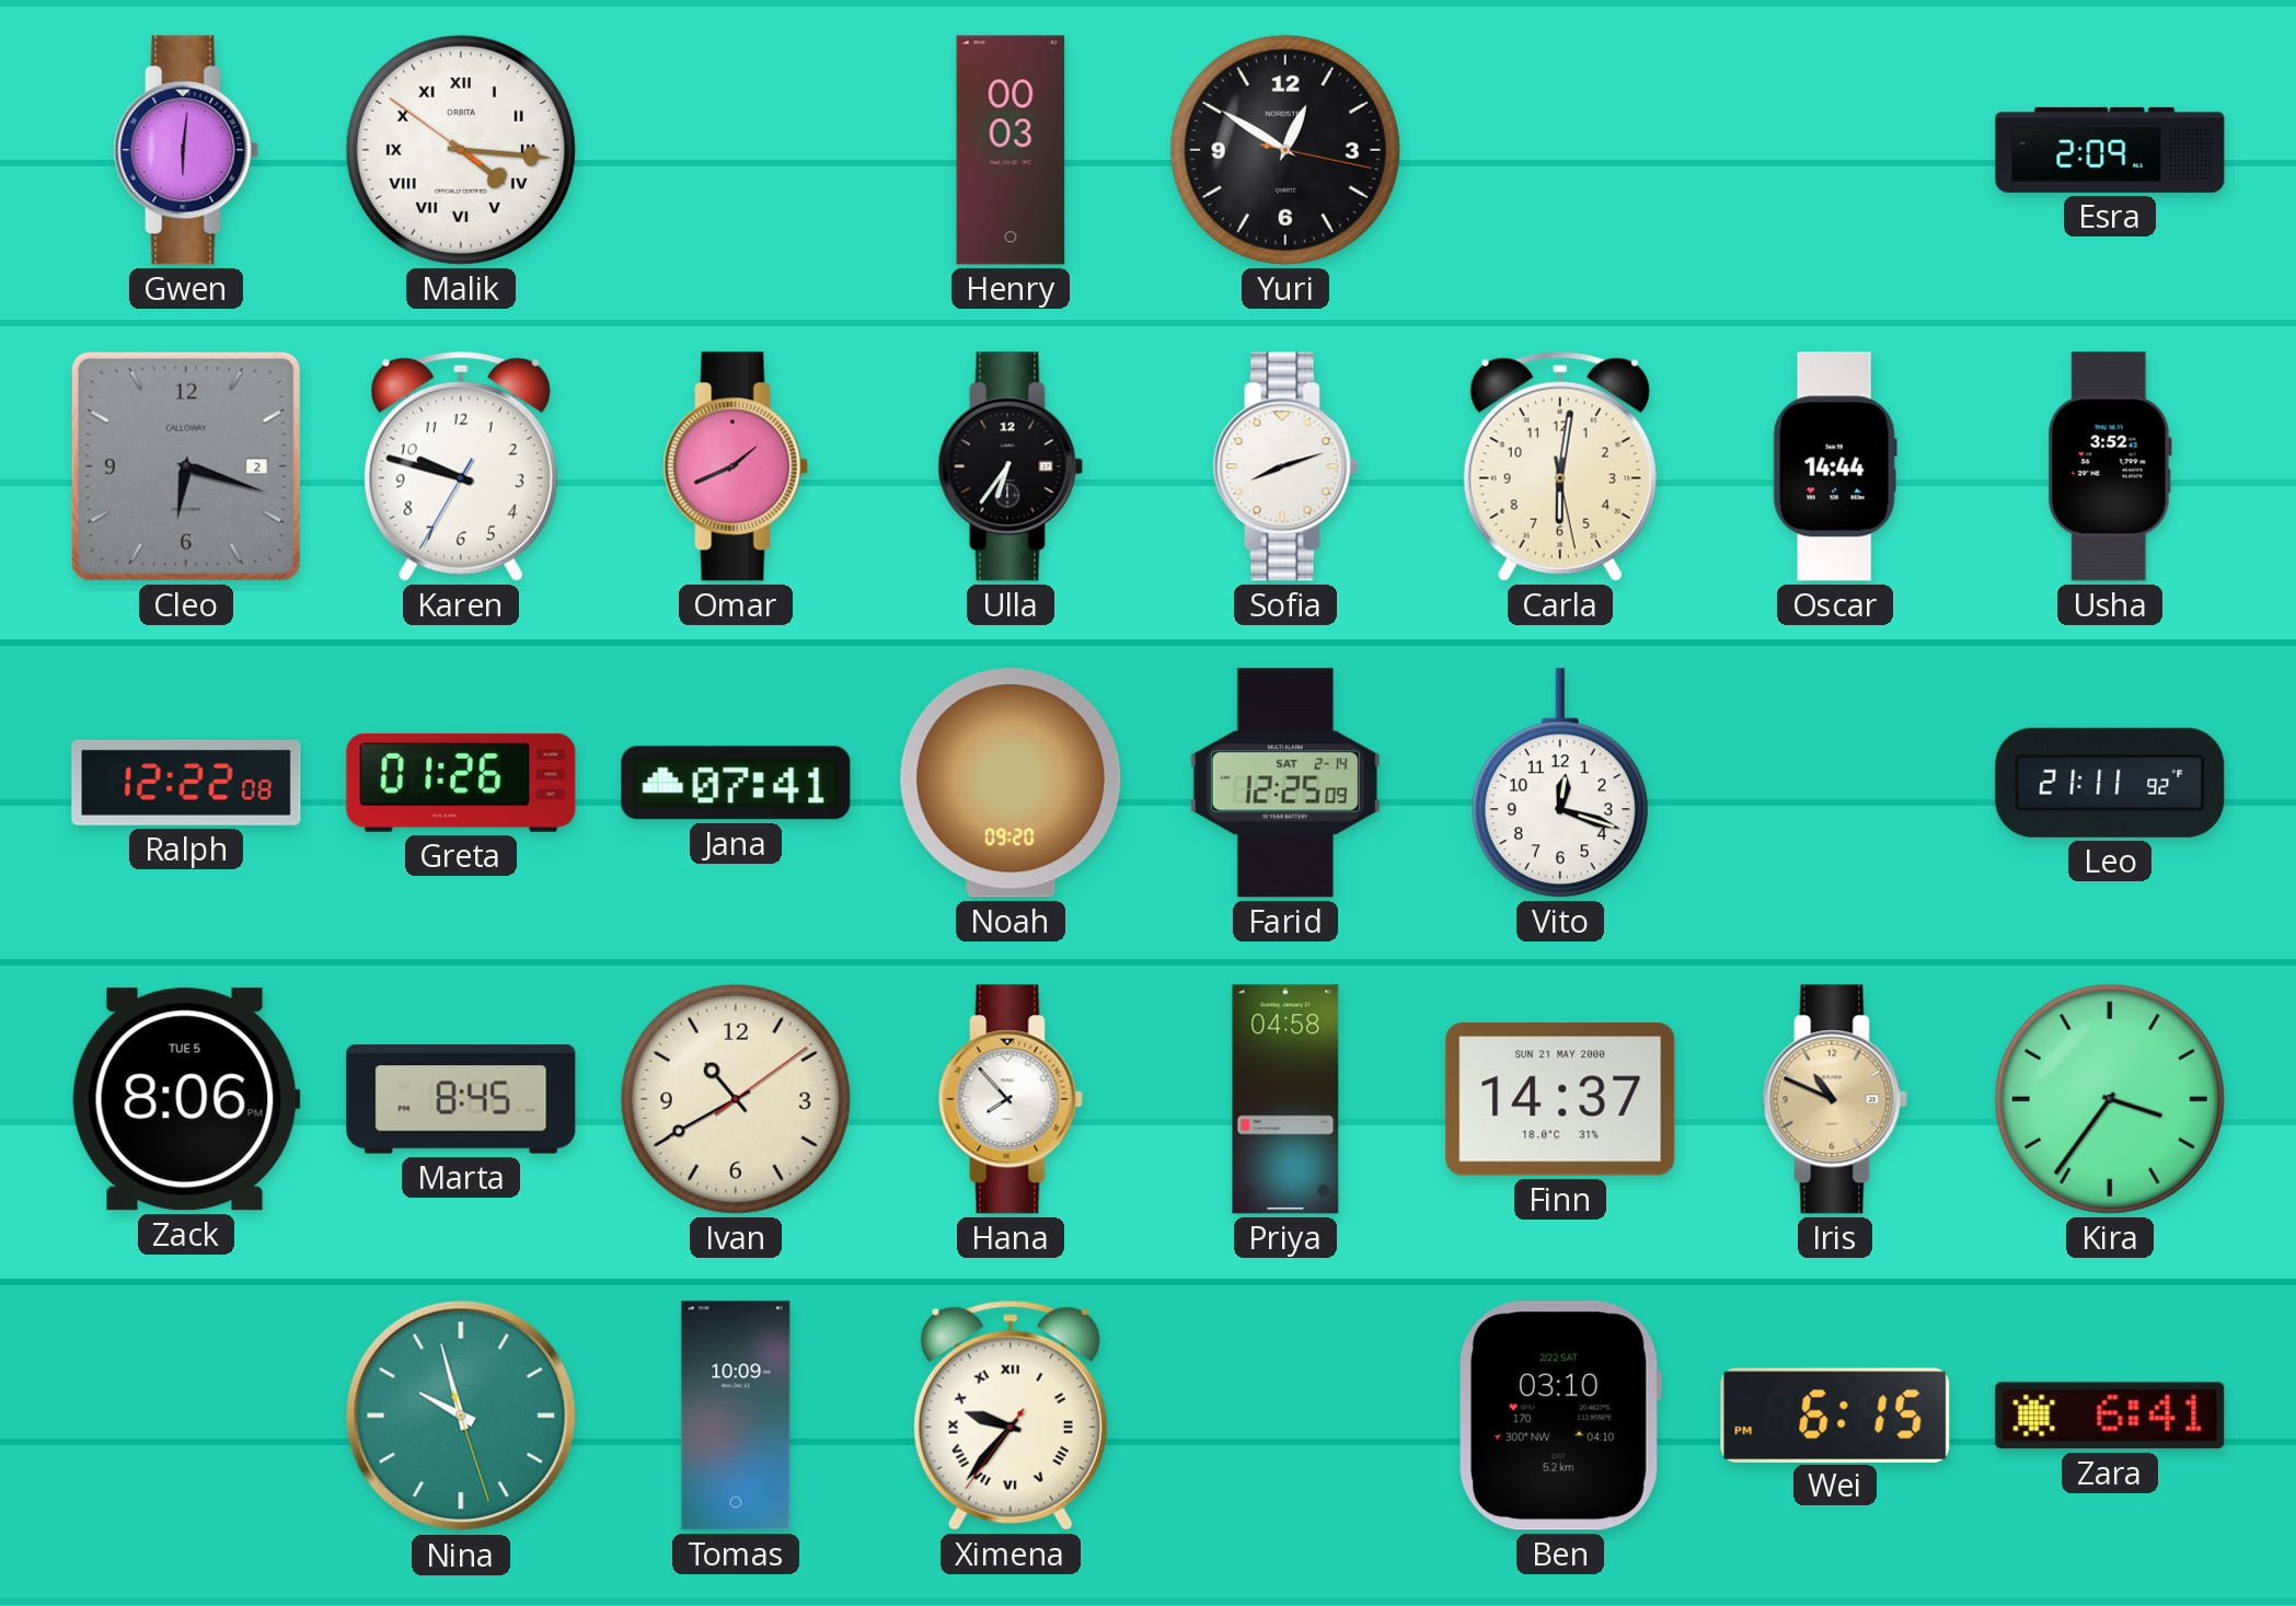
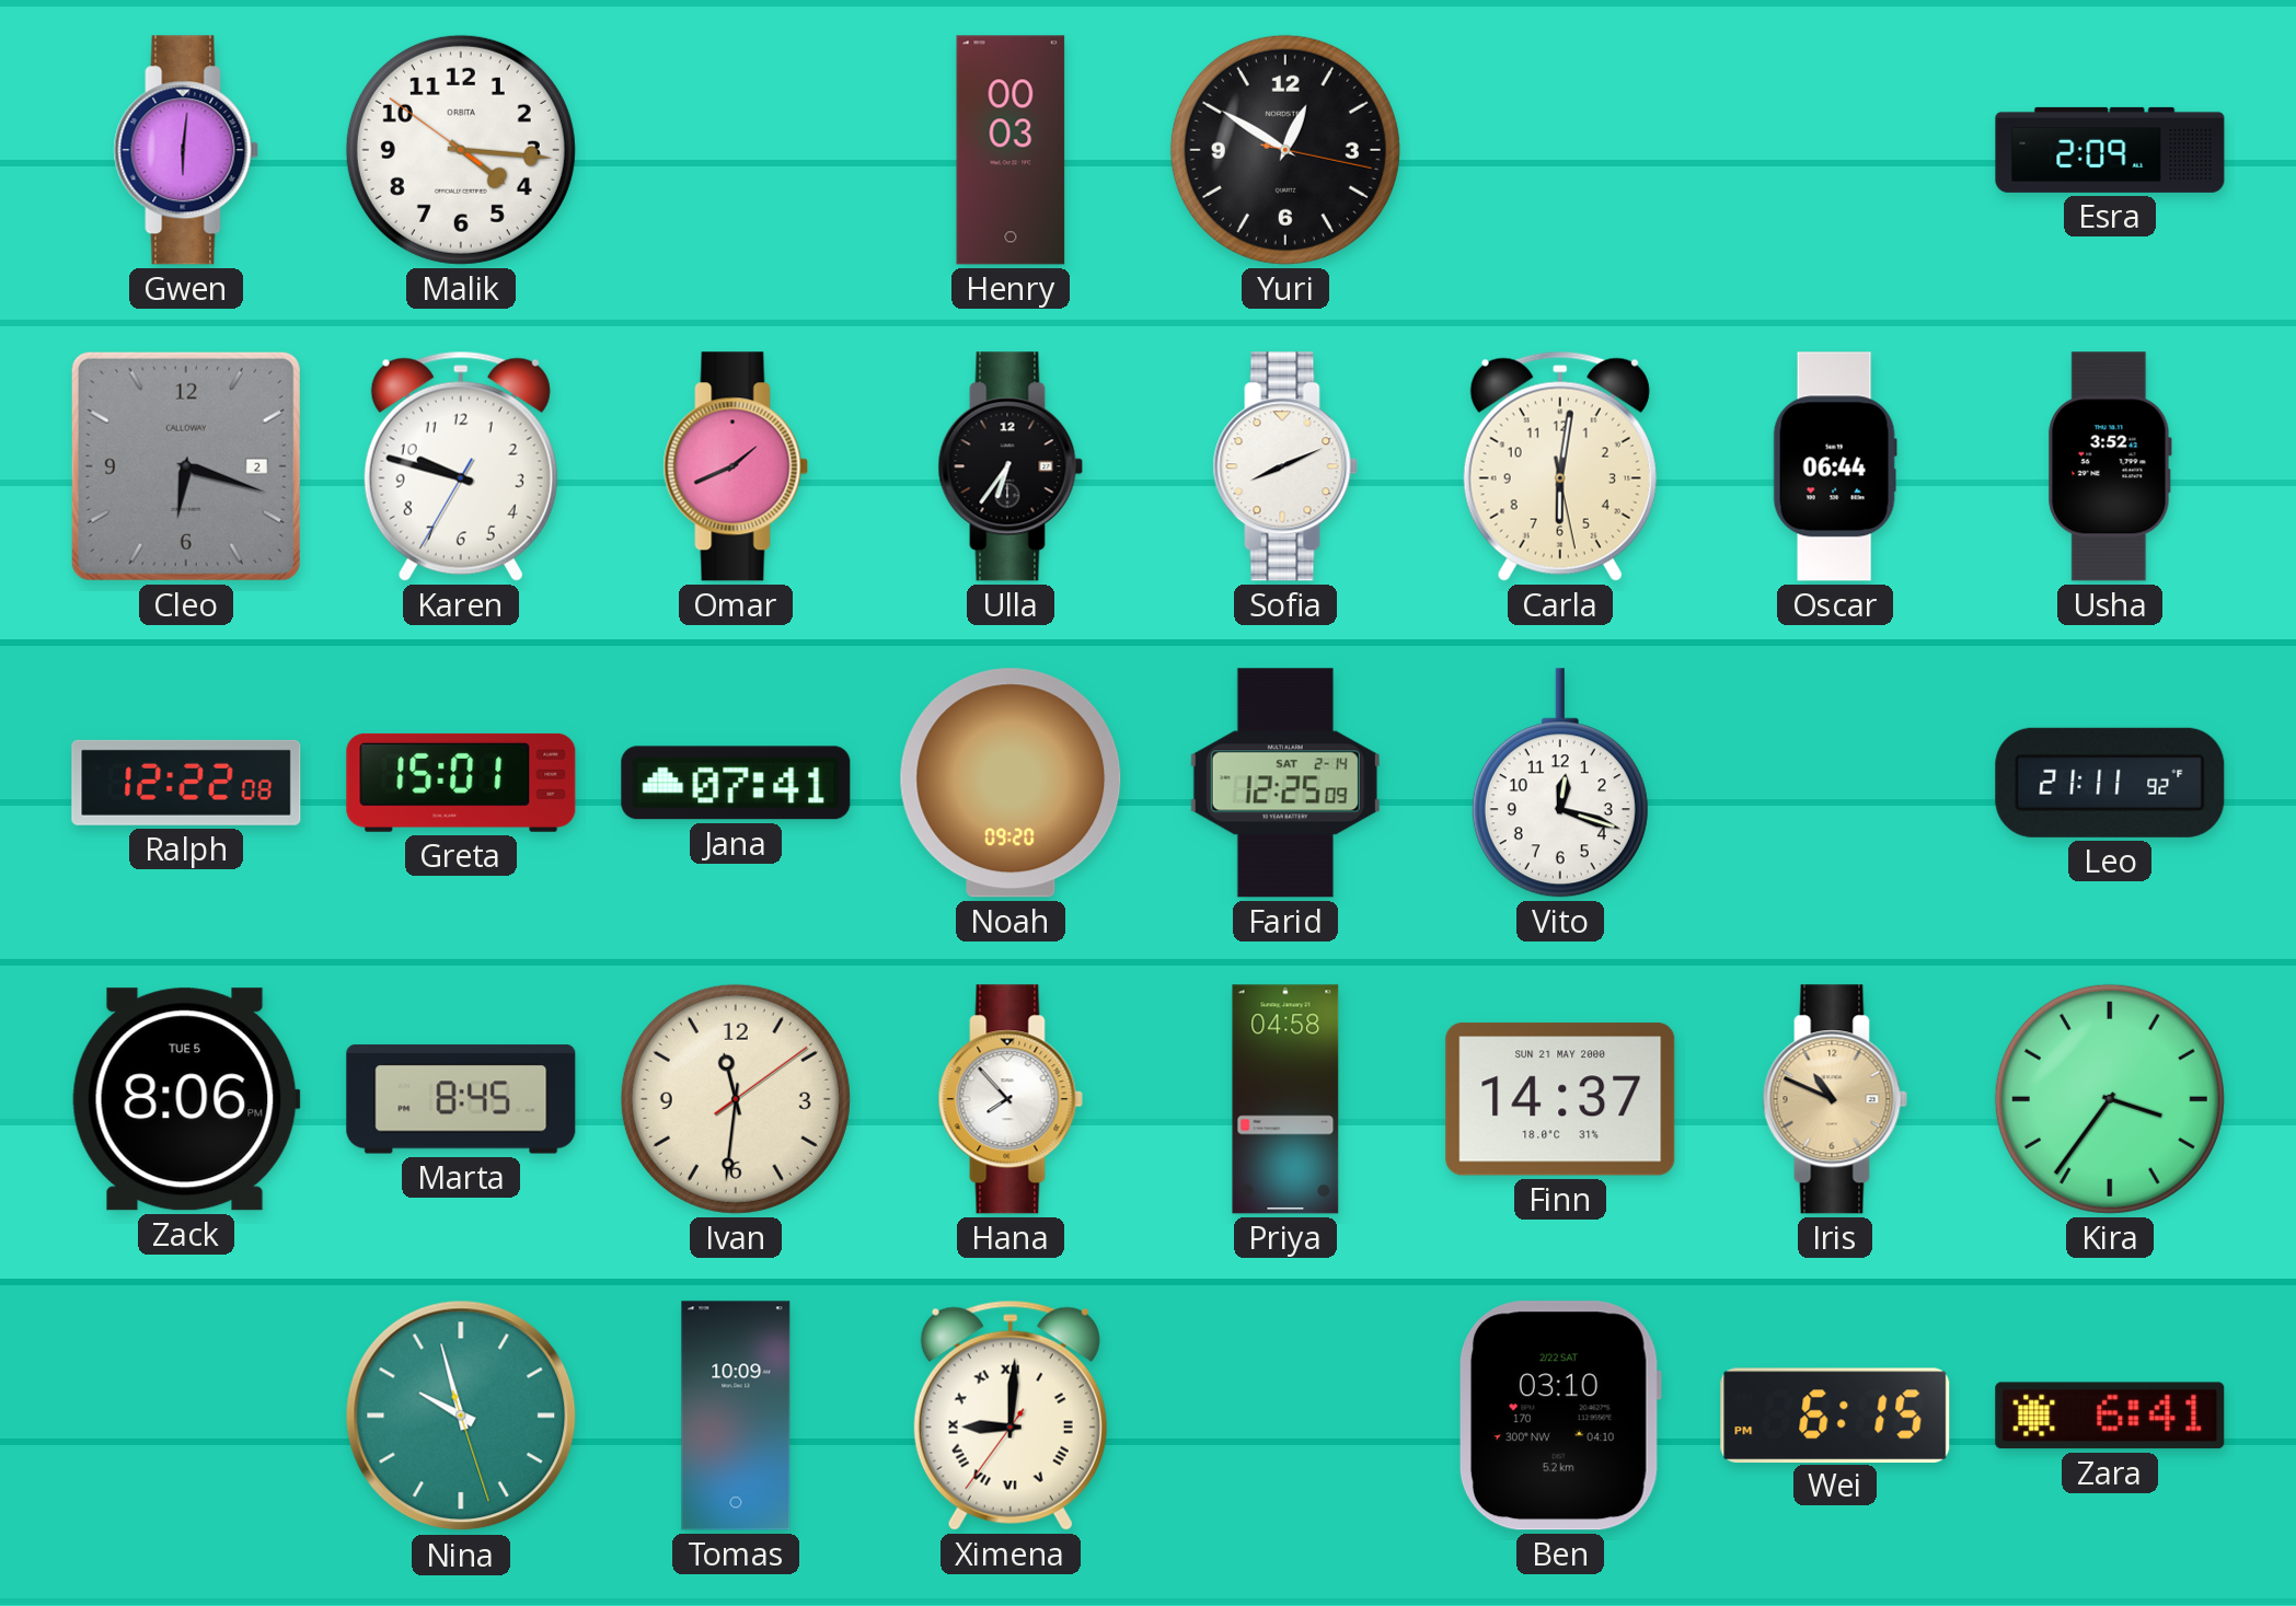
Malik numerals: Roman -> Arabic
Sofia: 8:12 -> 8:11
Oscar: 14:44 -> 06:44
Greta: 01:26 -> 15:01
Ivan: 10:40 -> 11:31
Ximena: 9:36 -> 9:00
